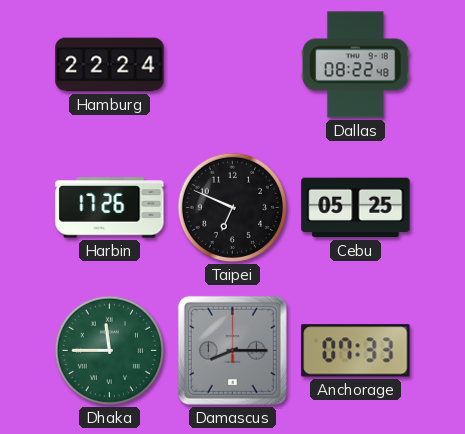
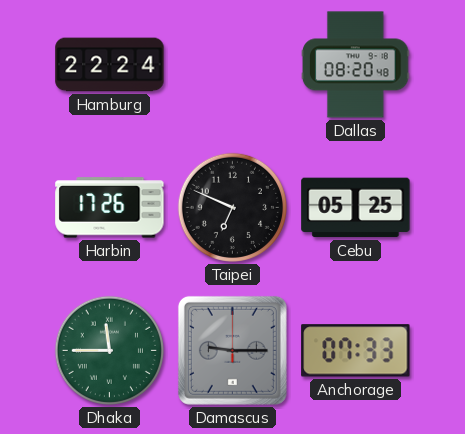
Dallas: 08:22 -> 08:20
Damascus: 8:15 -> 9:15
